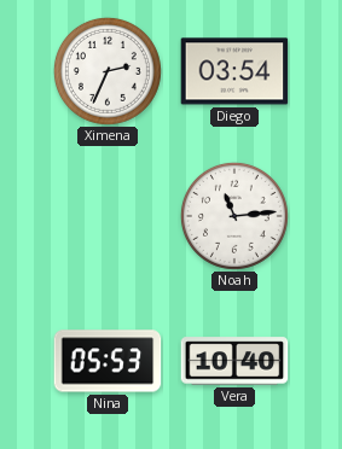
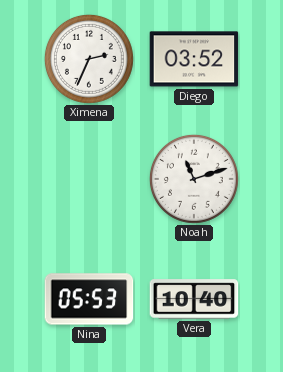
Diego: 03:54 -> 03:52
Noah: 11:14 -> 11:12
